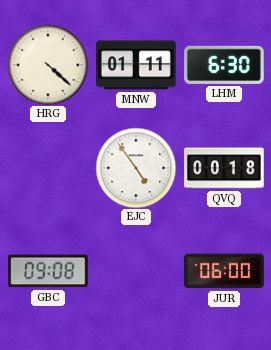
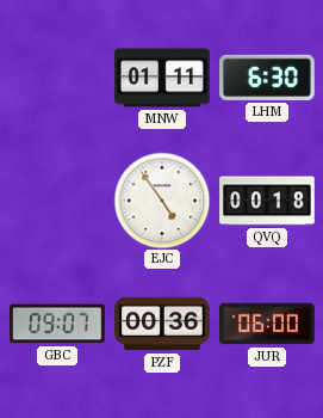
HRG: 4:22 -> none
GBC: 09:08 -> 09:07
PZF: none -> 00:36
